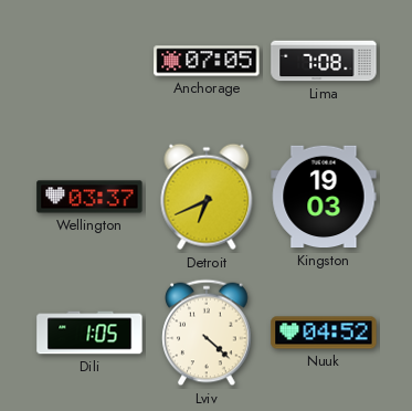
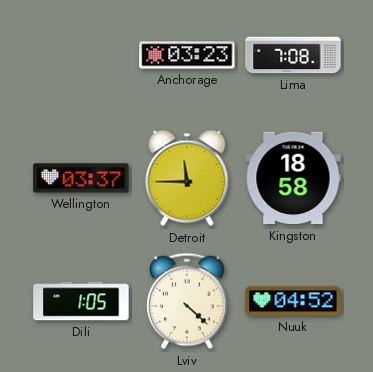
Anchorage: 07:05 -> 03:23
Detroit: 6:41 -> 11:45
Kingston: 19:03 -> 18:58
